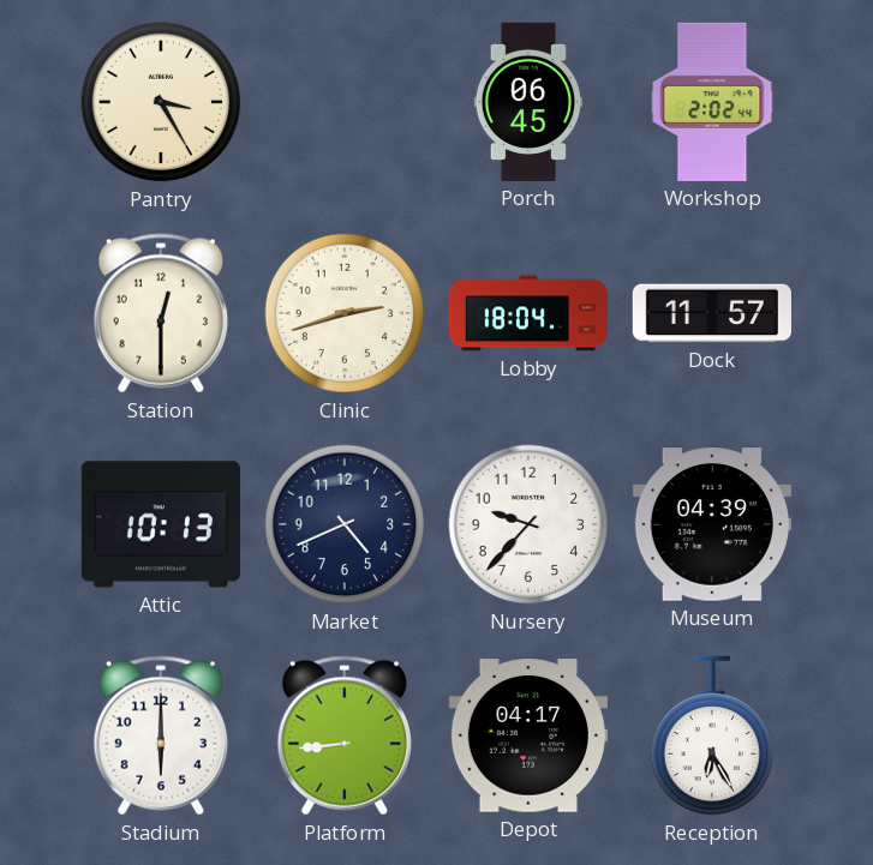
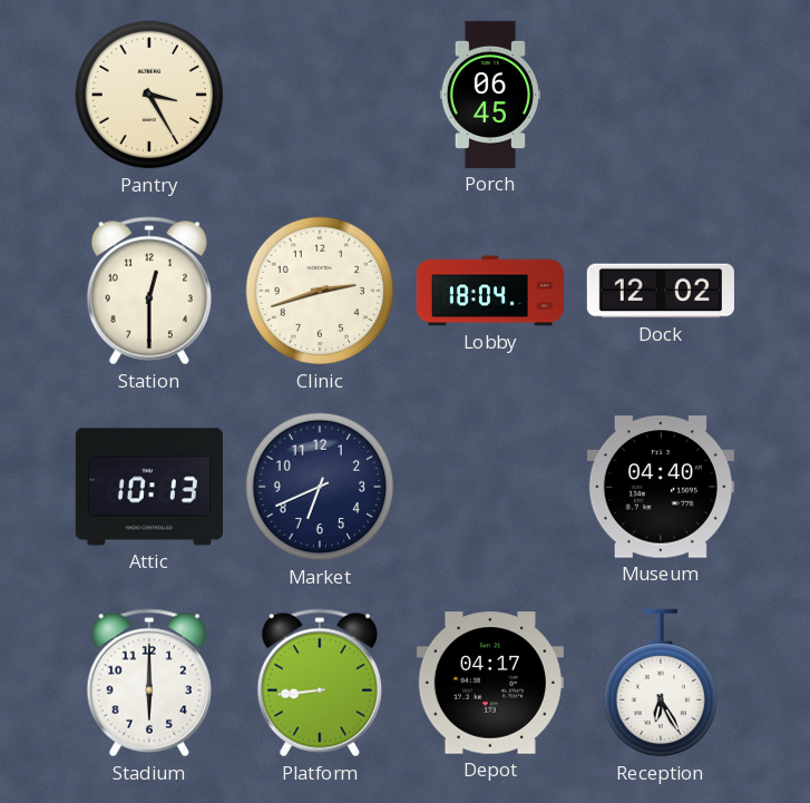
Workshop: 2:02 -> none
Dock: 11:57 -> 12:02
Market: 4:41 -> 6:41
Nursery: 9:37 -> none
Museum: 04:39 -> 04:40
